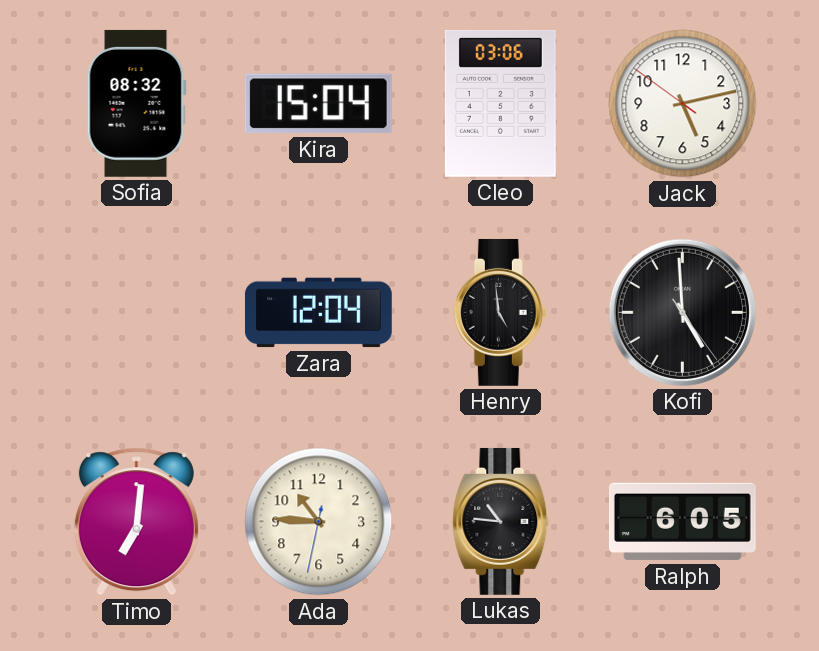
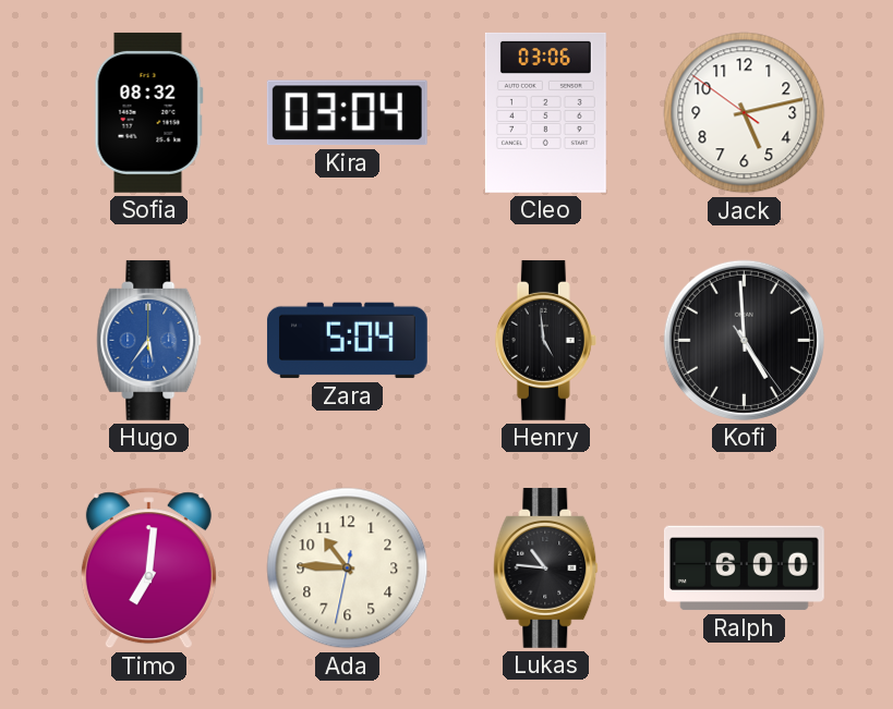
Kira: 15:04 -> 03:04
Hugo: none -> 5:36
Zara: 12:04 -> 5:04
Ralph: 6:05 -> 6:00
